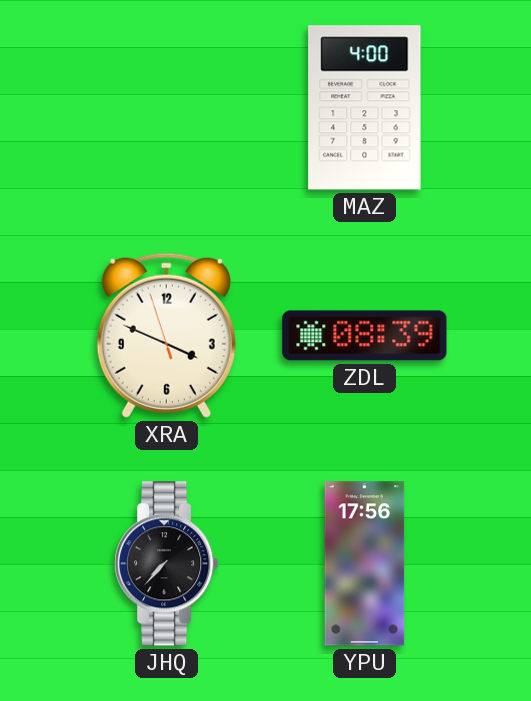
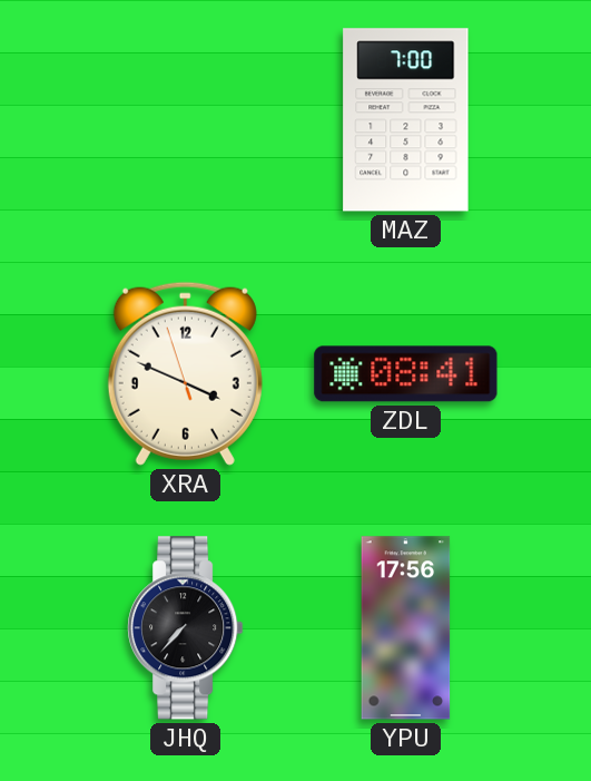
MAZ: 4:00 -> 7:00
ZDL: 08:39 -> 08:41
